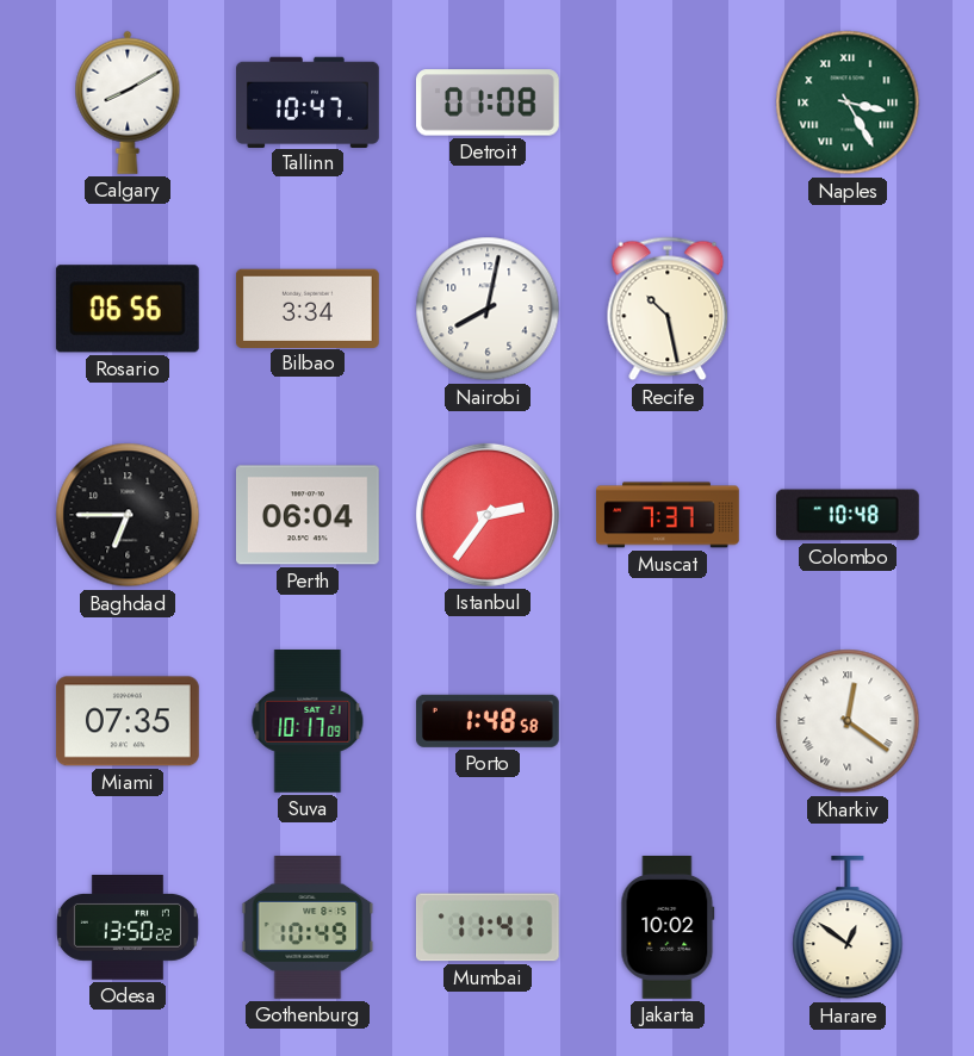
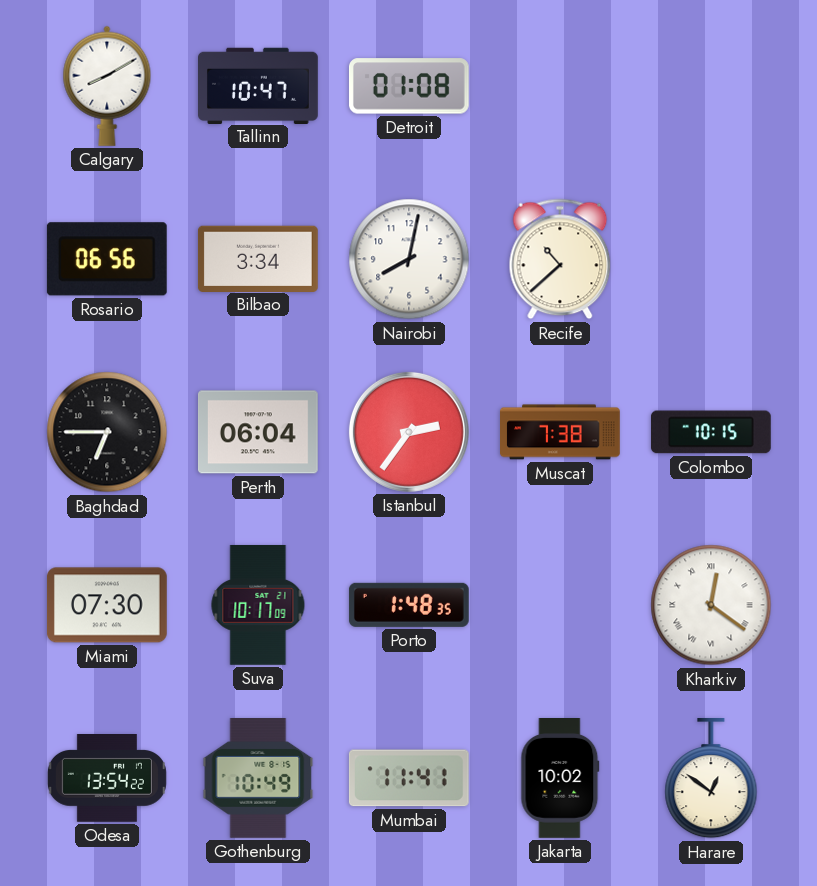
Naples: 3:25 -> none
Recife: 10:28 -> 10:38
Muscat: 7:37 -> 7:38
Colombo: 10:48 -> 10:15
Miami: 07:35 -> 07:30
Porto: 1:48:58 -> 1:48:35
Odesa: 13:50 -> 13:54
